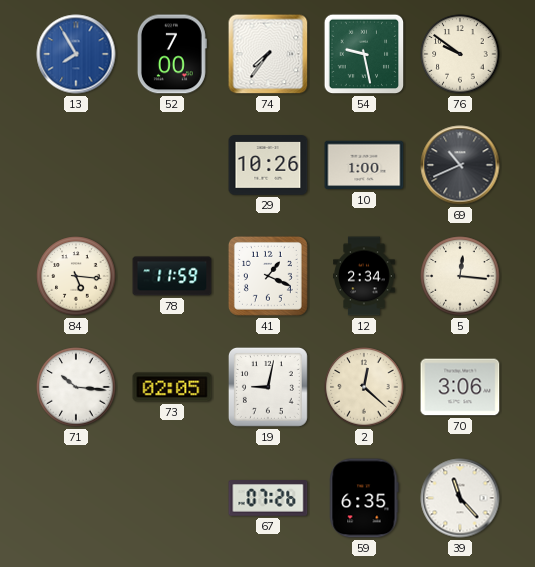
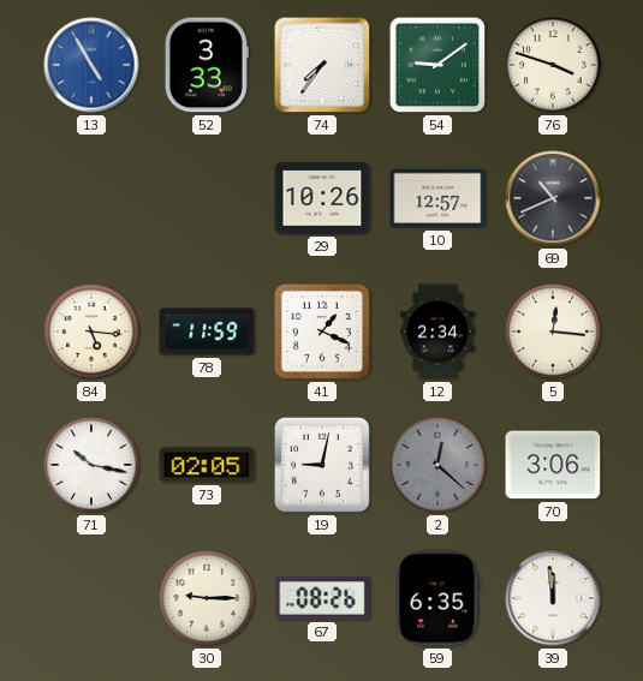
13: 7:55 -> 4:55
52: 7:00 -> 3:33
54: 9:28 -> 9:09
76: 9:51 -> 3:48
10: 1:00 -> 12:57
71: 10:16 -> 10:17
2 dial: cream -> grey
30: none -> 9:15
67: 07:26 -> 08:26
39: 11:23 -> 11:59
